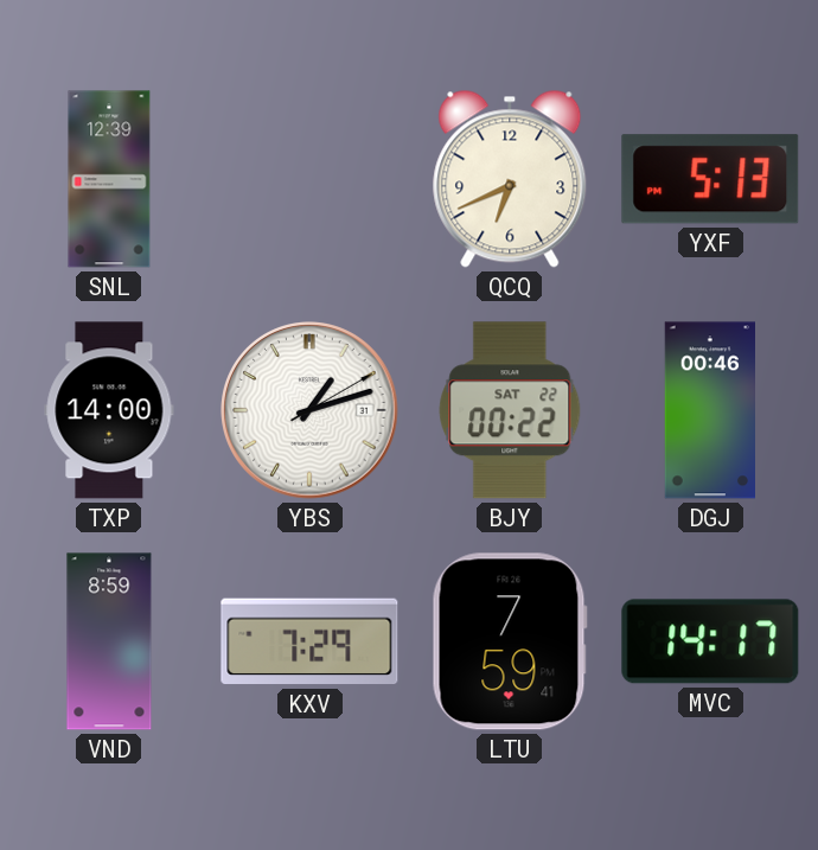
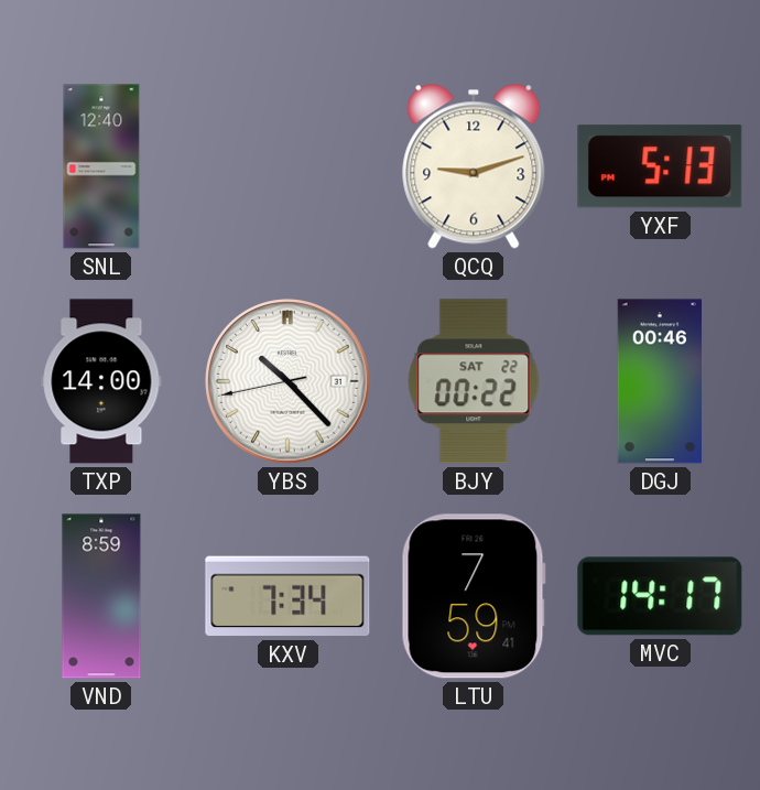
SNL: 12:39 -> 12:40
QCQ: 6:41 -> 9:12
YBS: 1:12 -> 10:22
KXV: 7:29 -> 7:34
